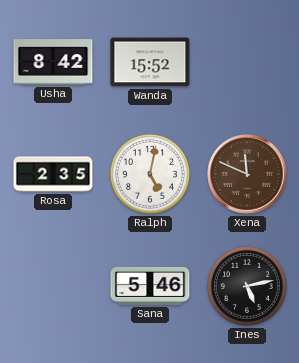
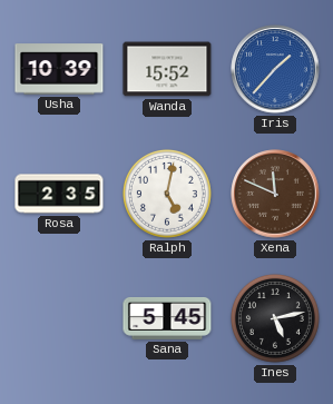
Usha: 8:42 -> 10:39
Iris: none -> 1:37
Sana: 5:46 -> 5:45
